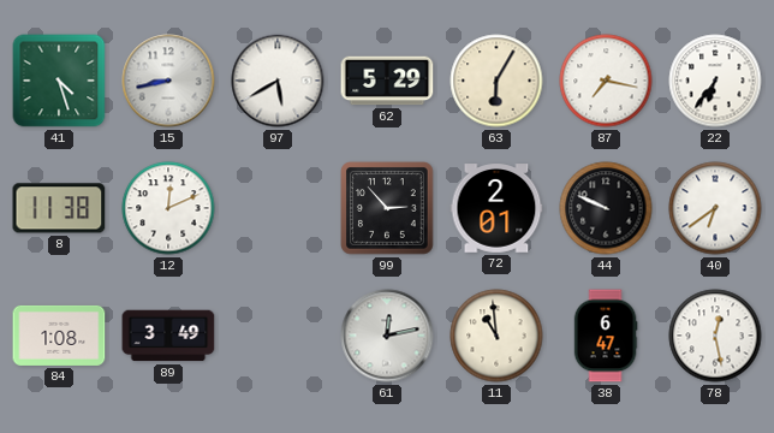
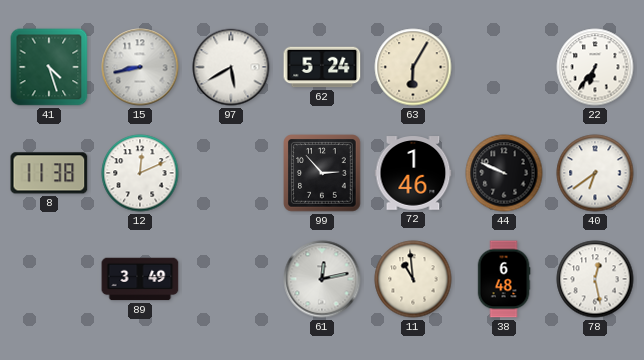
62: 5:29 -> 5:24
87: 7:17 -> none
72: 2:01 -> 1:46
84: 1:08 -> none
38: 6:47 -> 6:48
